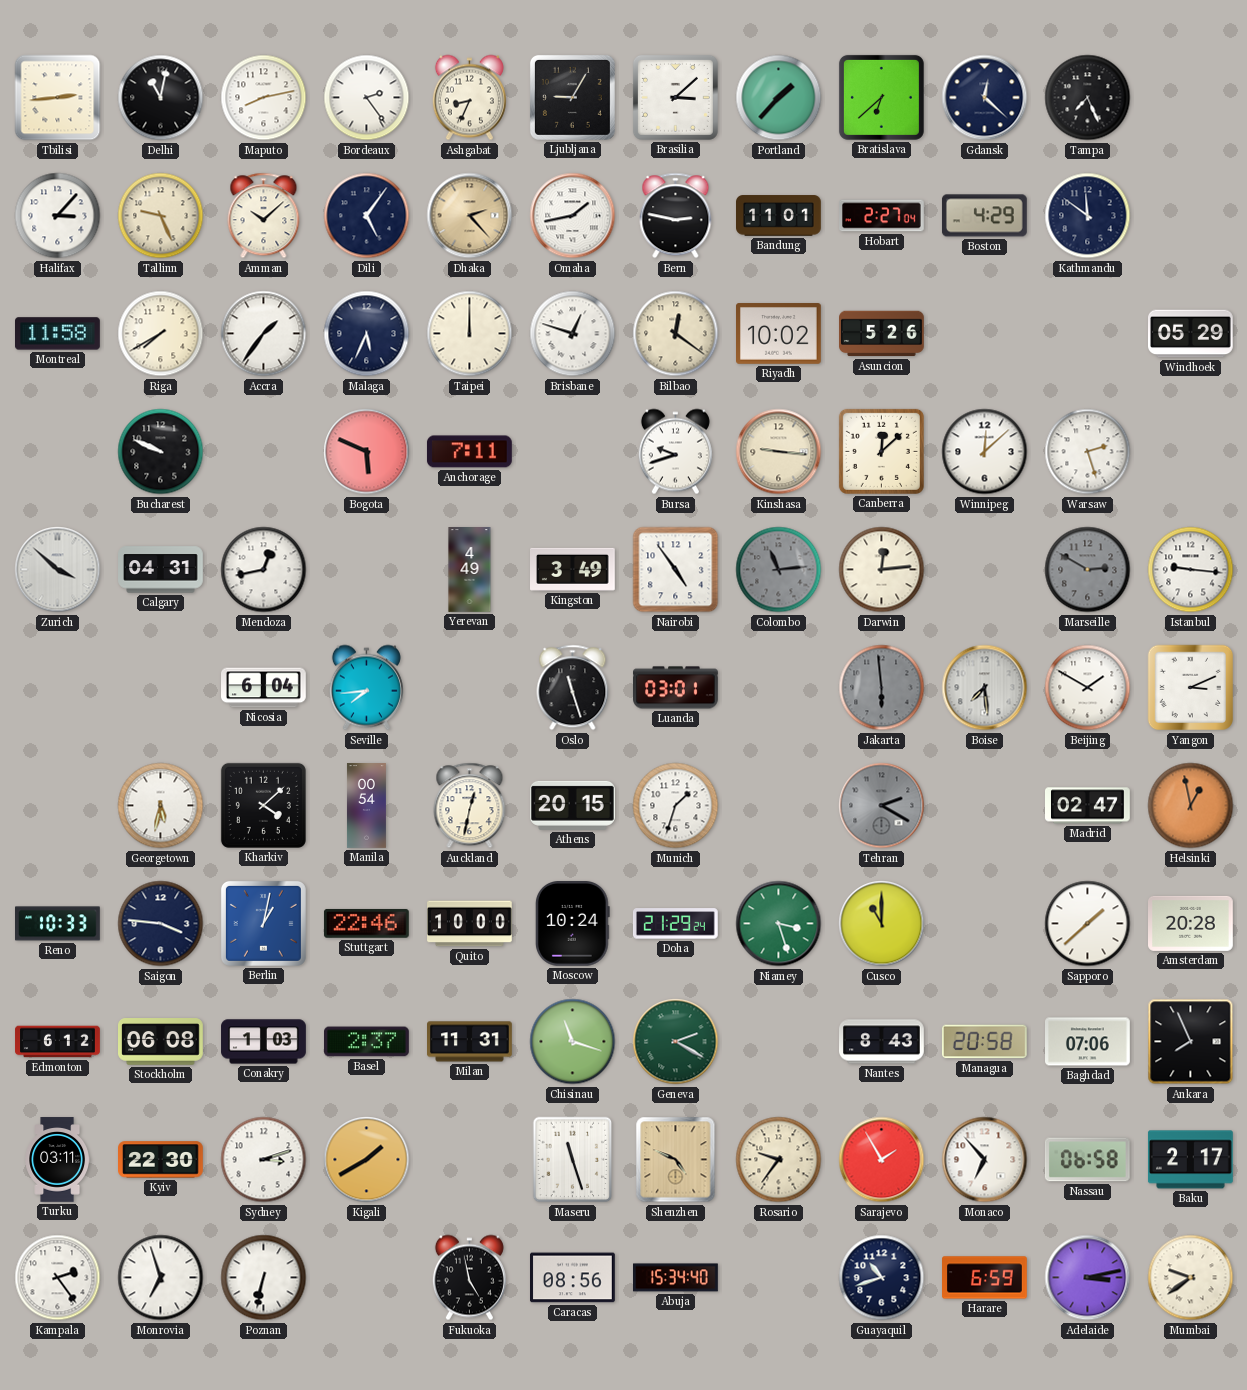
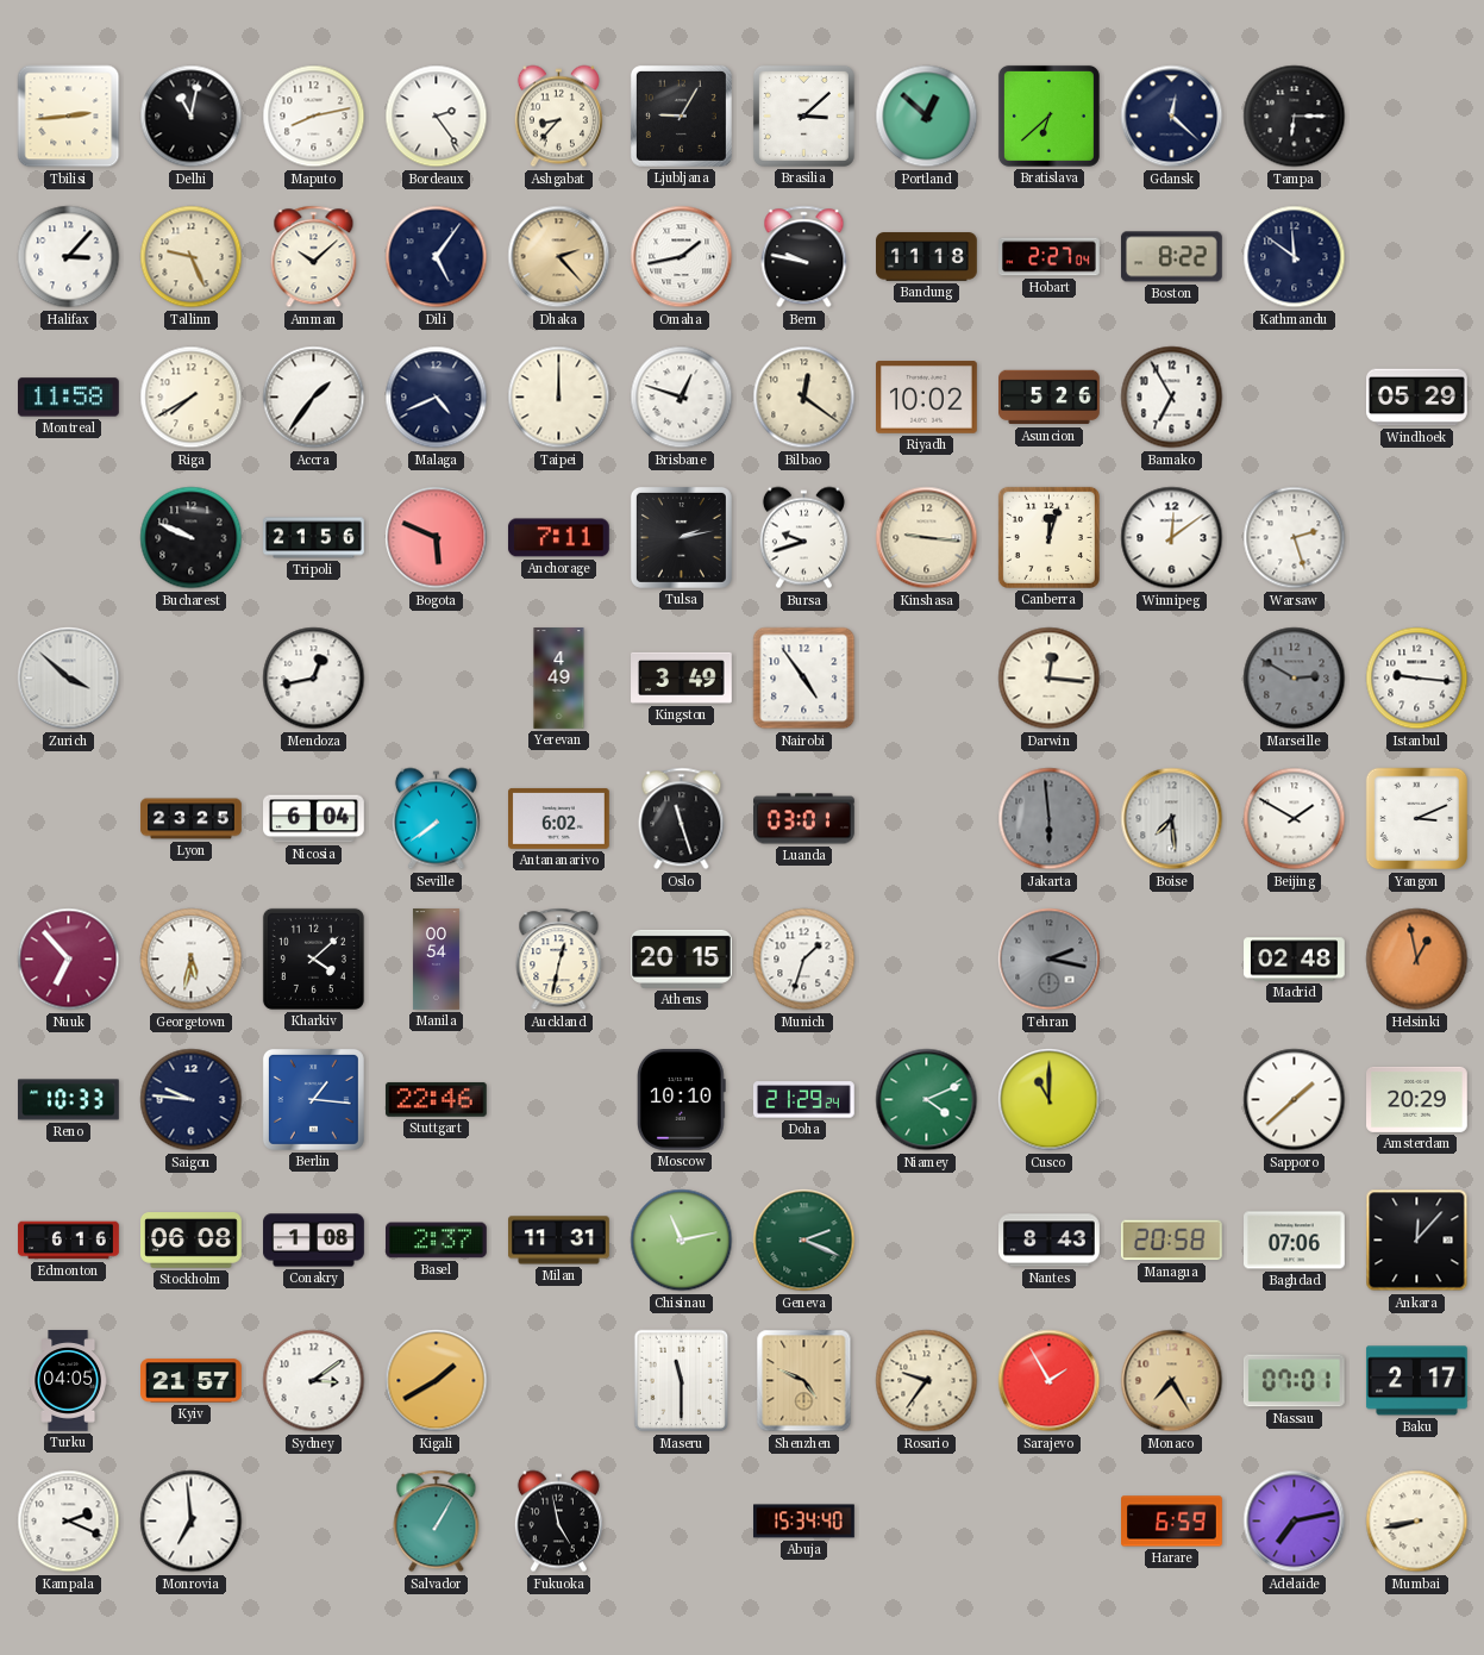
Ashgabat: 8:34 -> 8:37
Portland: 1:37 -> 12:52
Tampa: 7:26 -> 6:15
Bern: 2:47 -> 9:47
Bandung: 11:01 -> 11:18
Boston: 4:29 -> 8:22
Malaga: 5:34 -> 4:41
Bamako: none -> 6:55
Tripoli: none -> 21:56
Tulsa: none -> 2:13
Canberra: 12:08 -> 12:03
Winnipeg: 12:08 -> 12:09
Calgary: 04:31 -> none
Colombo: 11:14 -> none
Darwin: 12:14 -> 12:16
Lyon: none -> 23:25
Seville: 7:44 -> 7:39
Antananarivo: none -> 6:02
Nuuk: none -> 6:53
Tehran: 2:20 -> 2:17
Madrid: 02:47 -> 02:48
Saigon: 3:46 -> 9:46
Berlin: 1:02 -> 1:16
Quito: 10:00 -> none
Moscow: 10:24 -> 10:10
Niamey: 3:27 -> 4:11
Amsterdam: 20:28 -> 20:29
Edmonton: 6:12 -> 6:16
Conakry: 1:03 -> 1:08
Chisinau: 11:18 -> 11:13
Geneva: 2:20 -> 2:19
Ankara: 7:56 -> 12:07
Turku: 03:11 -> 04:05
Kyiv: 22:30 -> 21:57
Sydney: 3:12 -> 3:09
Maseru: 11:27 -> 11:30
Monaco: 6:53 -> 7:25
Monaco dial: white -> champagne
Nassau: 06:58 -> 07:01
Kampala: 2:24 -> 2:19
Monrovia: 6:57 -> 6:59
Poznan: 6:32 -> none
Salvador: none -> 1:05
Caracas: 08:56 -> none
Guayaquil: 10:42 -> none
Adelaide: 3:13 -> 7:13
Mumbai: 9:39 -> 8:43
